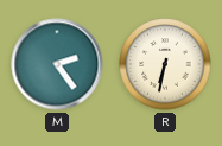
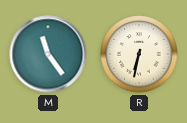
M: 2:24 -> 11:24
